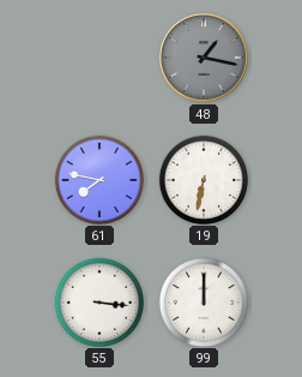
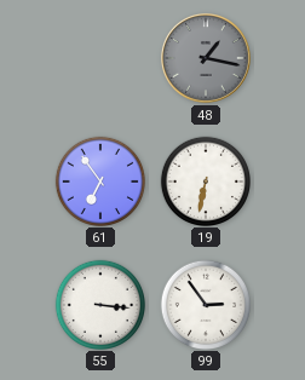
61: 7:47 -> 6:54
99: 12:00 -> 2:54
